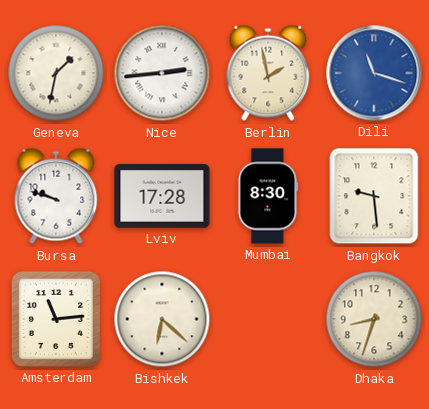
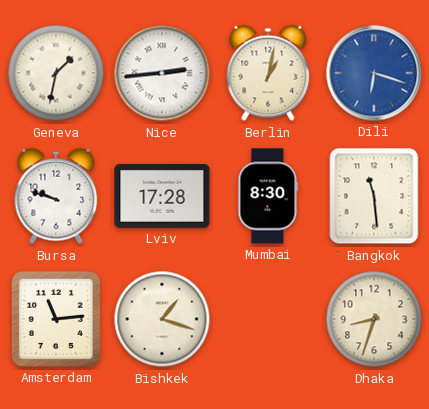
Berlin: 1:58 -> 1:02
Dili: 11:18 -> 6:18
Bangkok: 9:29 -> 11:29
Bishkek: 6:22 -> 1:18
